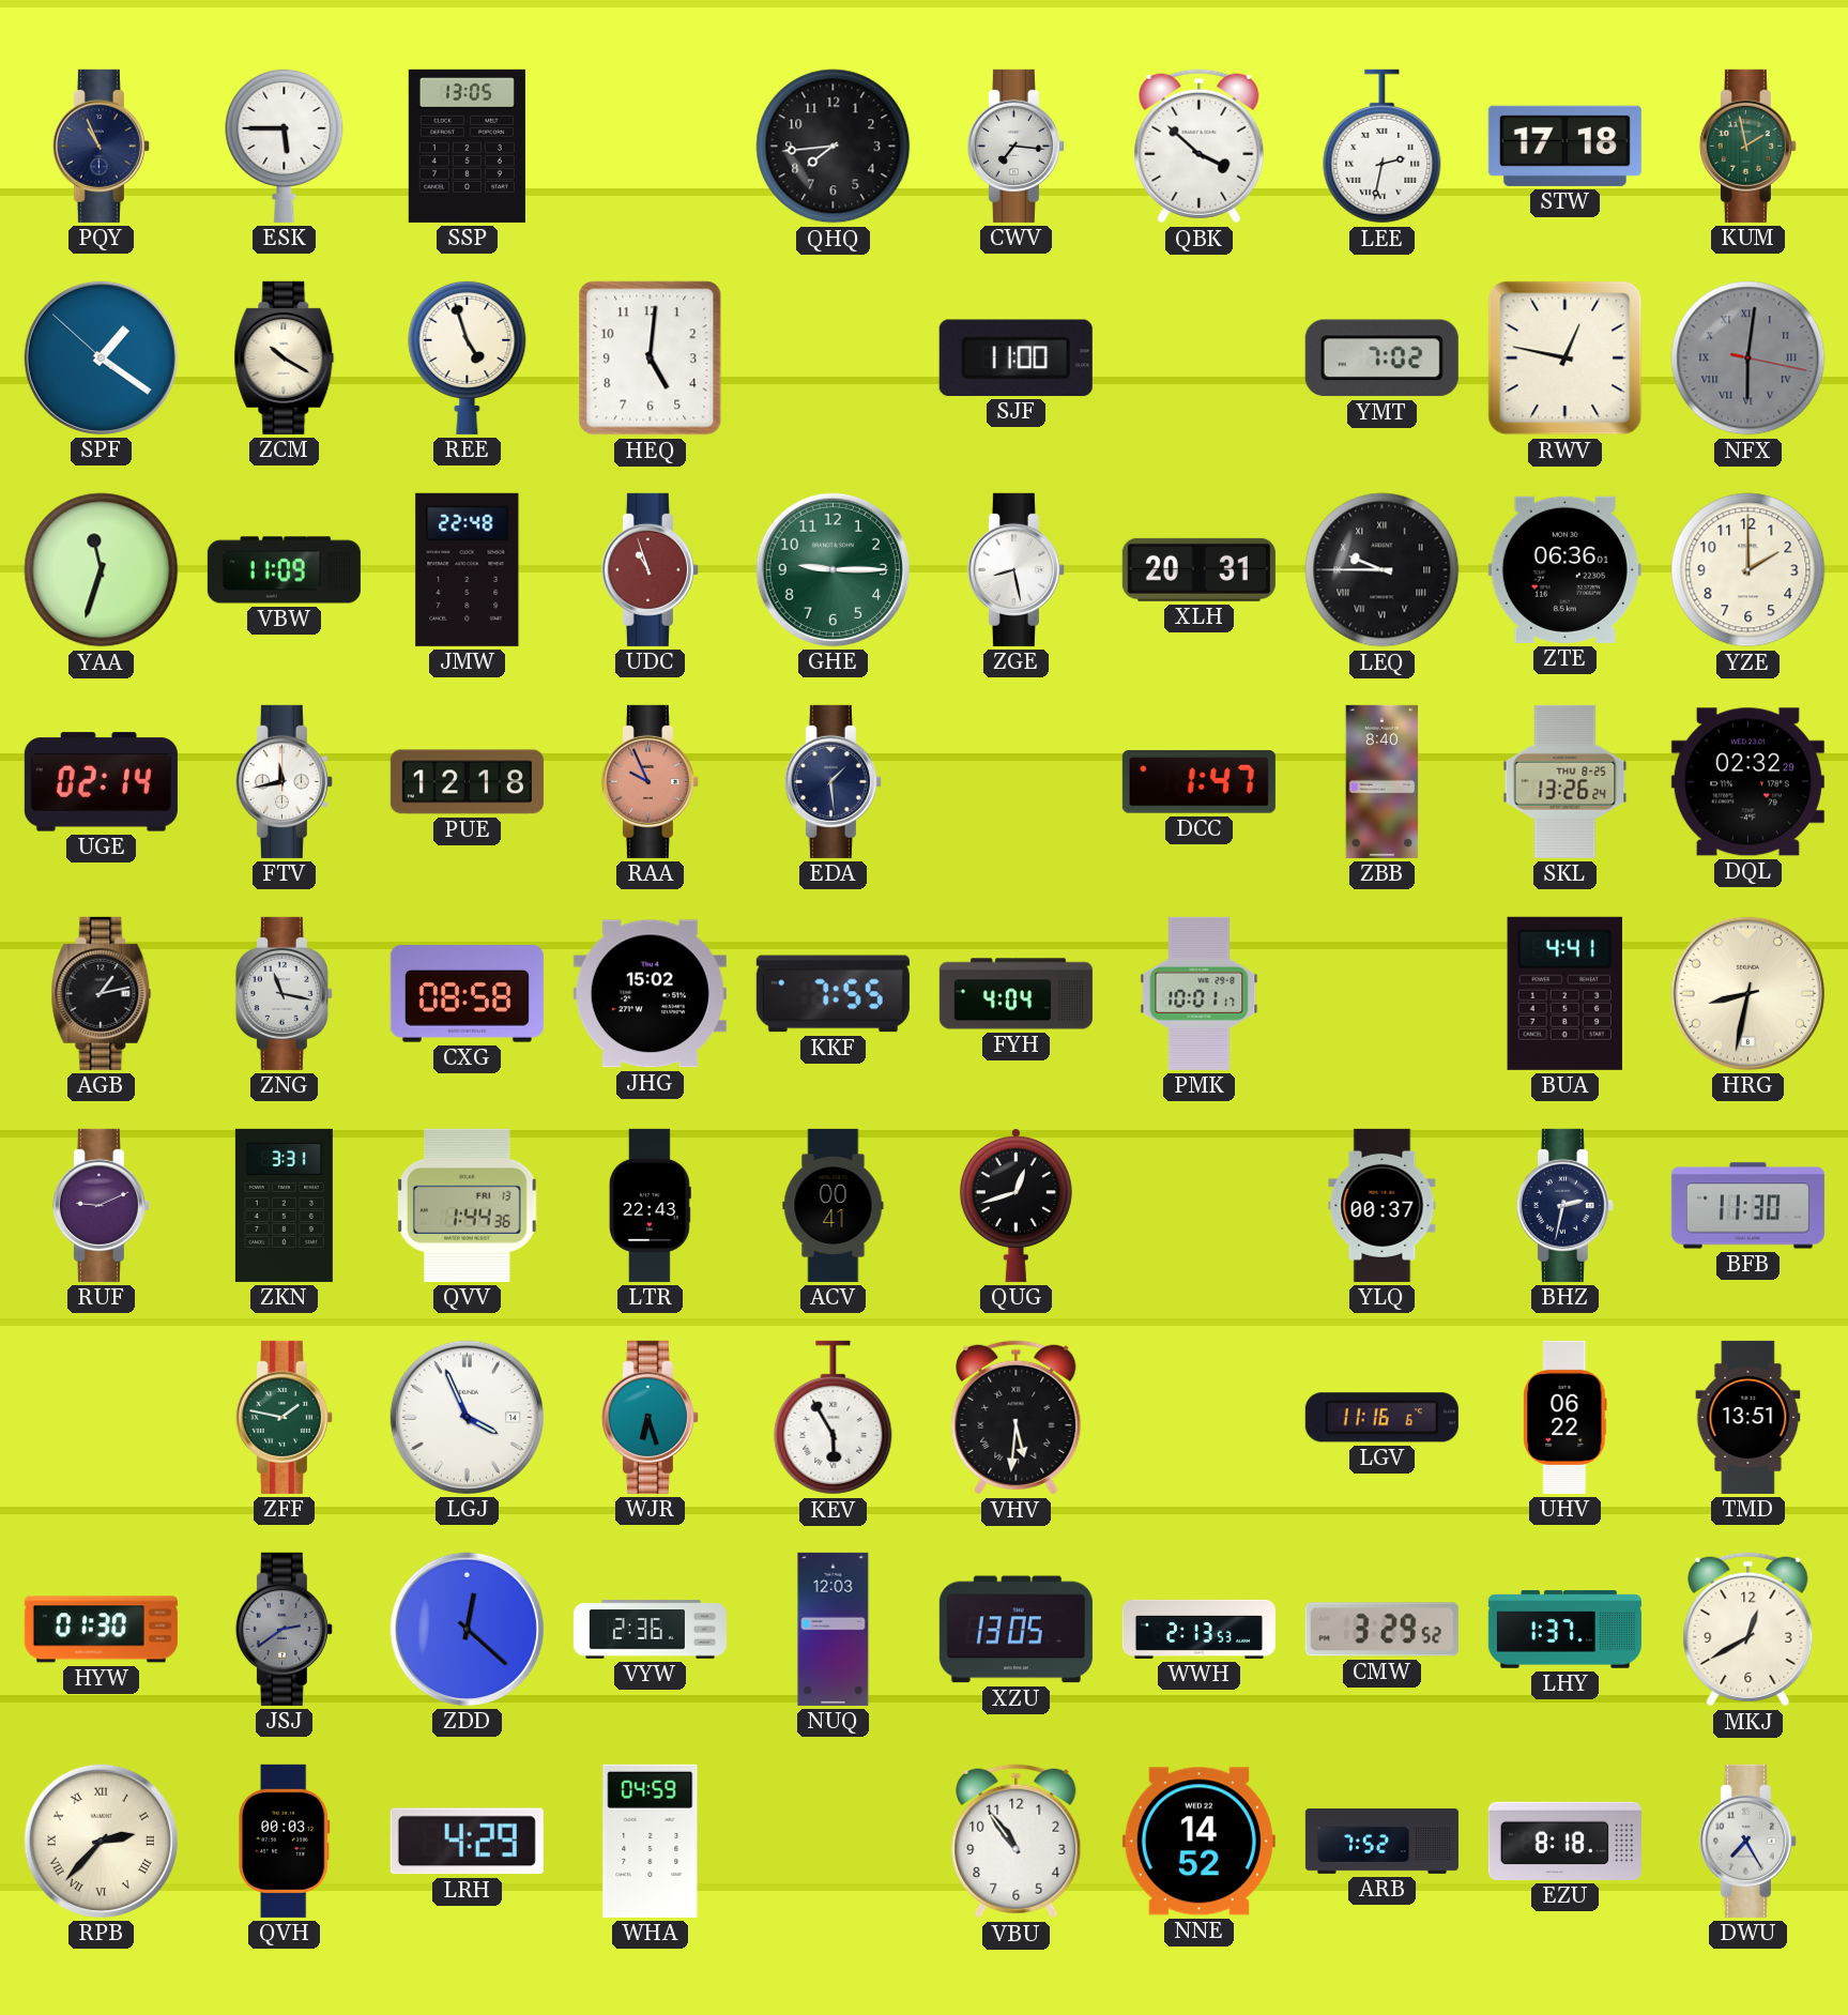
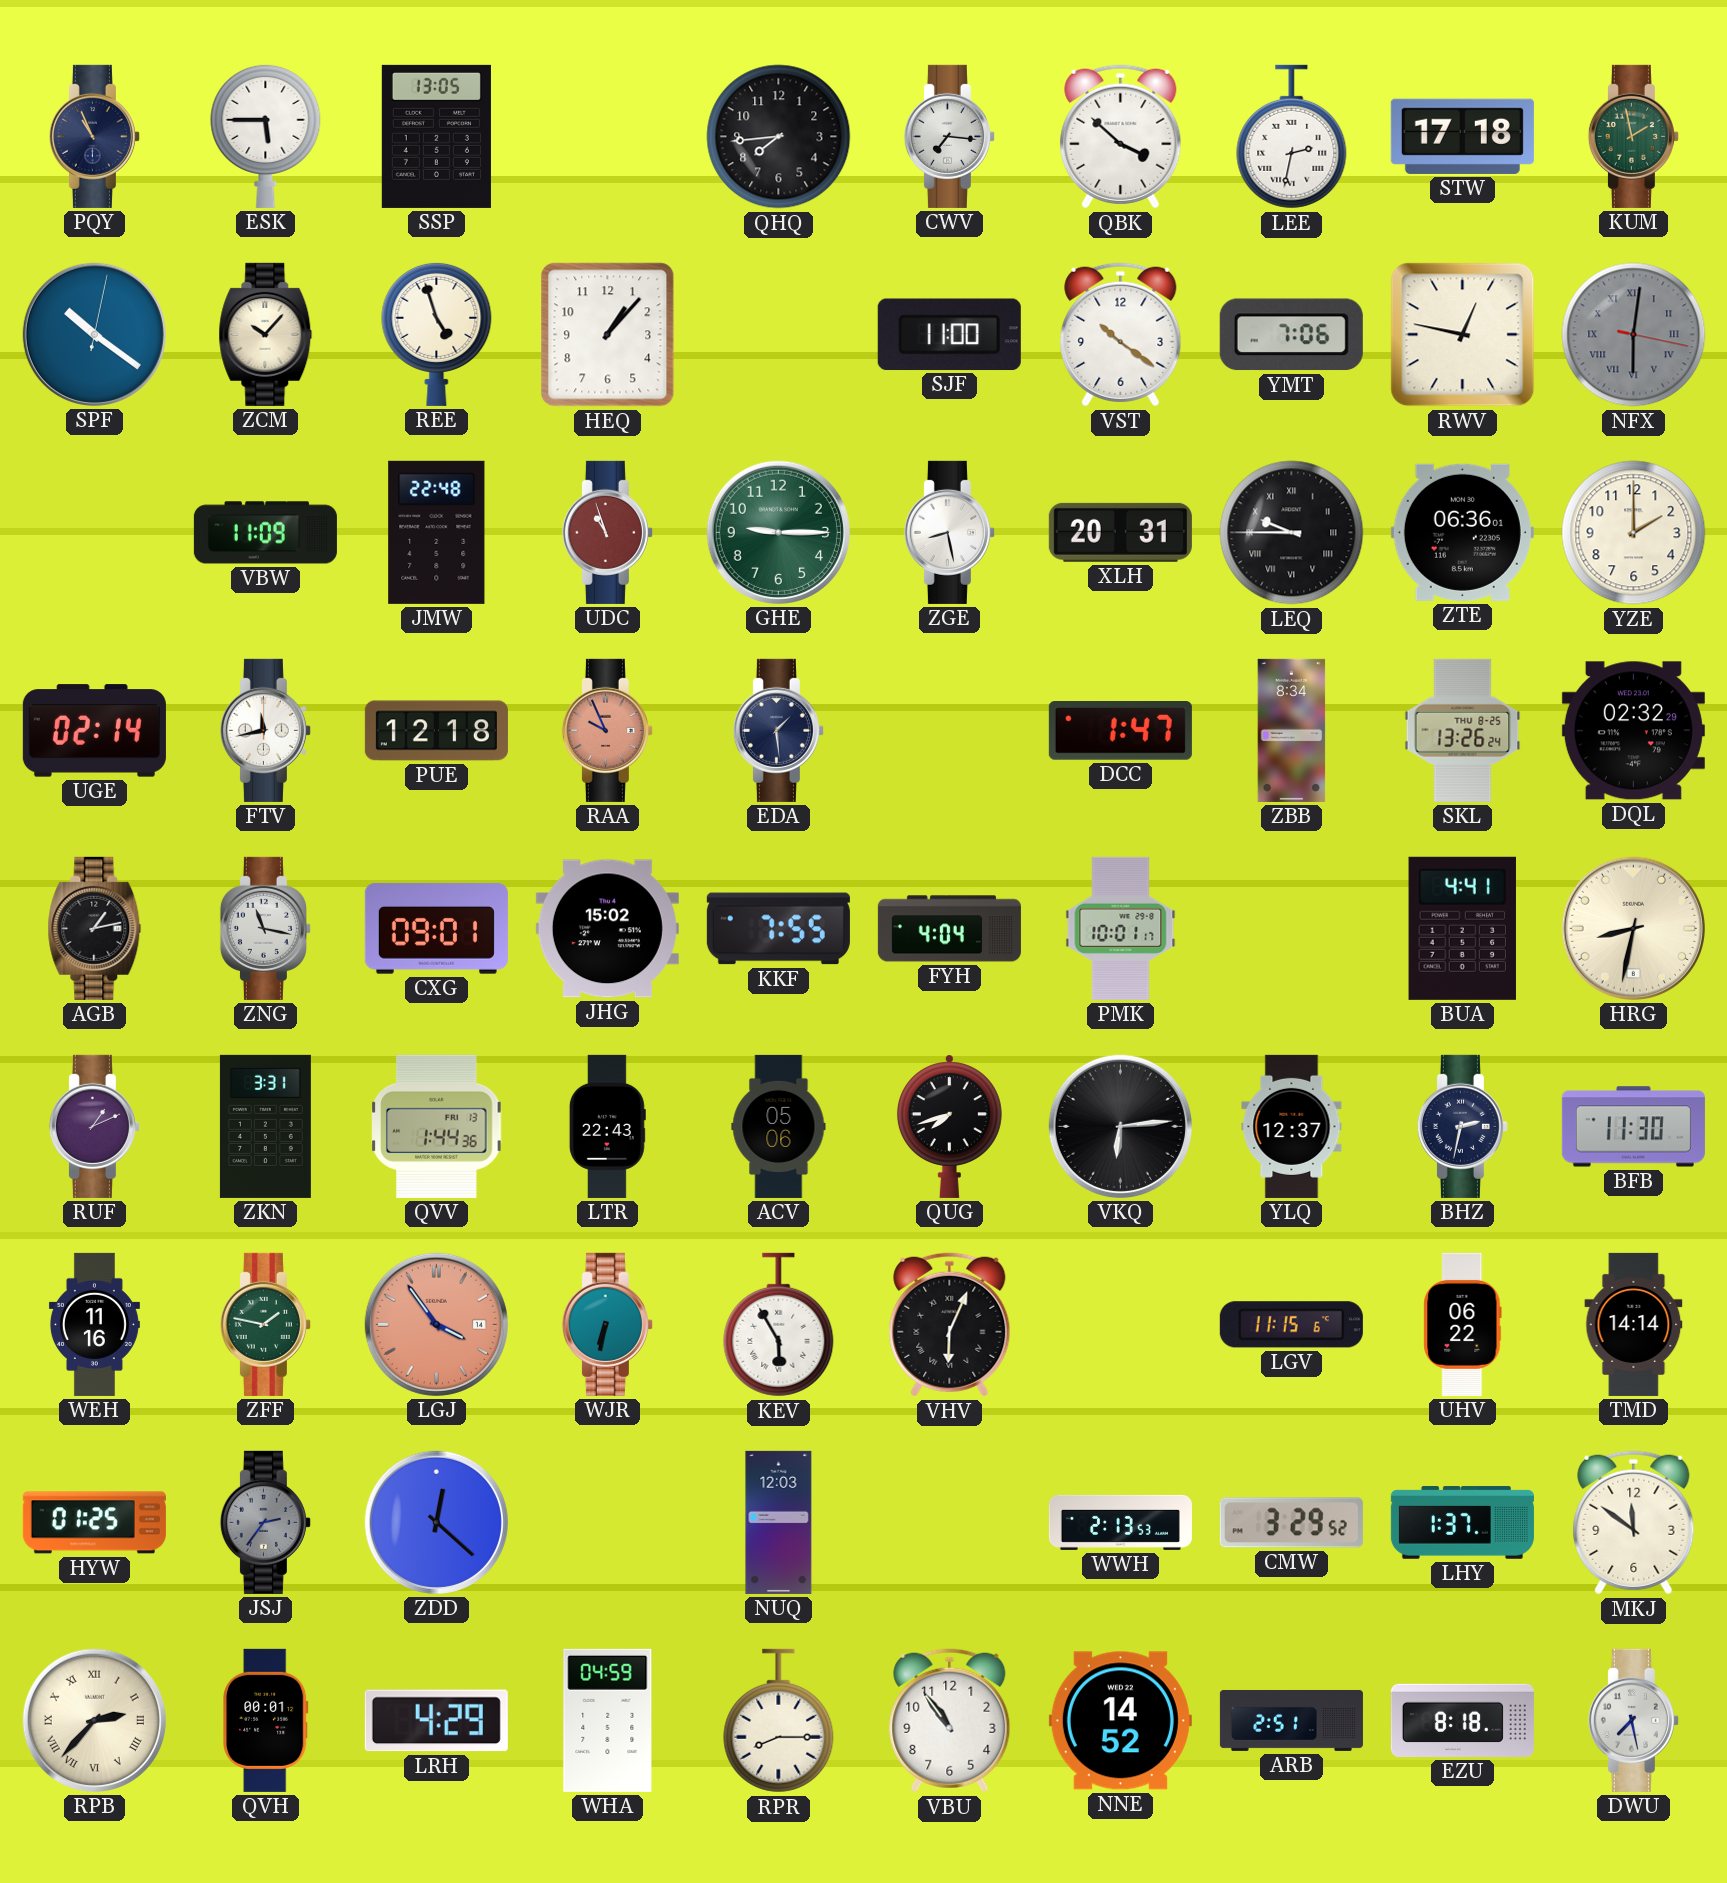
SPF: 1:20 -> 10:21
ZCM: 10:20 -> 10:07
HEQ: 5:01 -> 1:07
VST: none -> 10:21
YMT: 7:02 -> 7:06
YAA: 11:33 -> none
ZBB: 8:40 -> 8:34
CXG: 08:58 -> 09:01
RUF: 9:11 -> 1:11
ACV: 00:41 -> 05:06
QUG: 12:42 -> 7:42
VKQ: none -> 6:14
YLQ: 00:37 -> 12:37
WEH: none -> 11:16
LGJ: 3:56 -> 3:54
LGJ dial: white -> salmon
WJR: 6:27 -> 6:32
VHV: 5:31 -> 6:04
LGV: 11:16 -> 11:15
TMD: 13:51 -> 14:14
HYW: 01:30 -> 01:25
JSJ: 2:39 -> 2:36
VYW: 2:36 -> none
XZU: 13:05 -> none
MKJ: 12:40 -> 11:51
QVH: 00:03 -> 00:01
RPR: none -> 8:15
ARB: 7:52 -> 2:51
DWU: 7:25 -> 7:28
